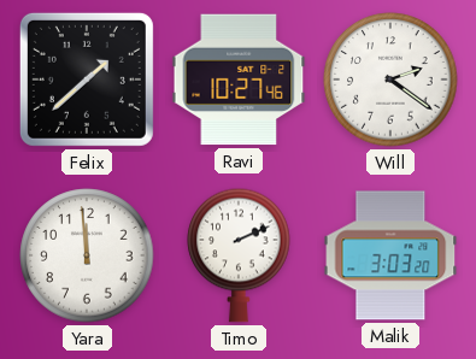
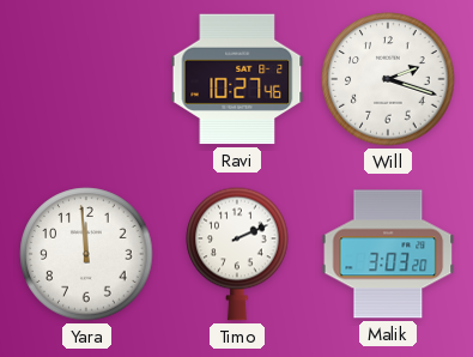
Felix: 1:38 -> none
Will: 2:21 -> 2:18
